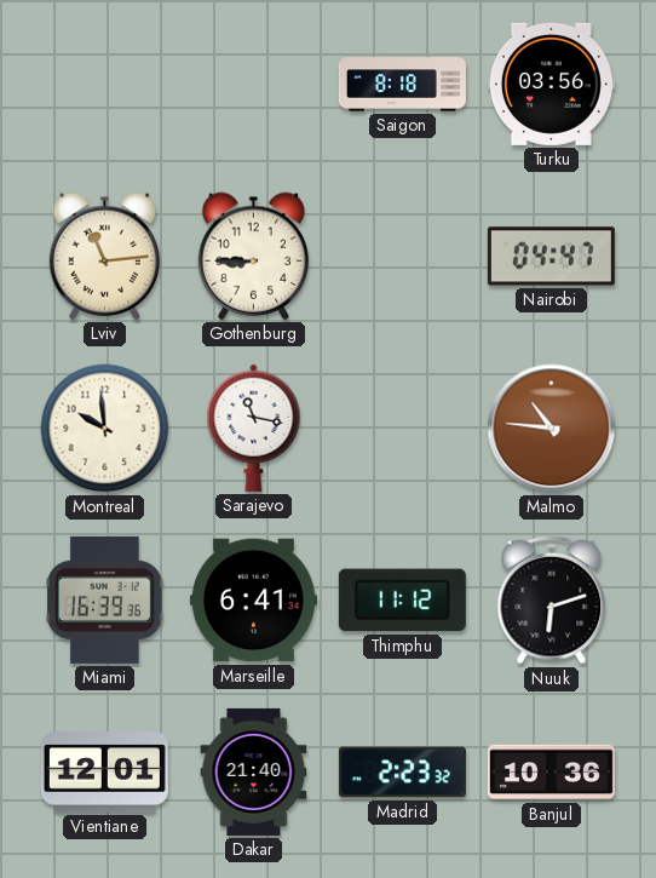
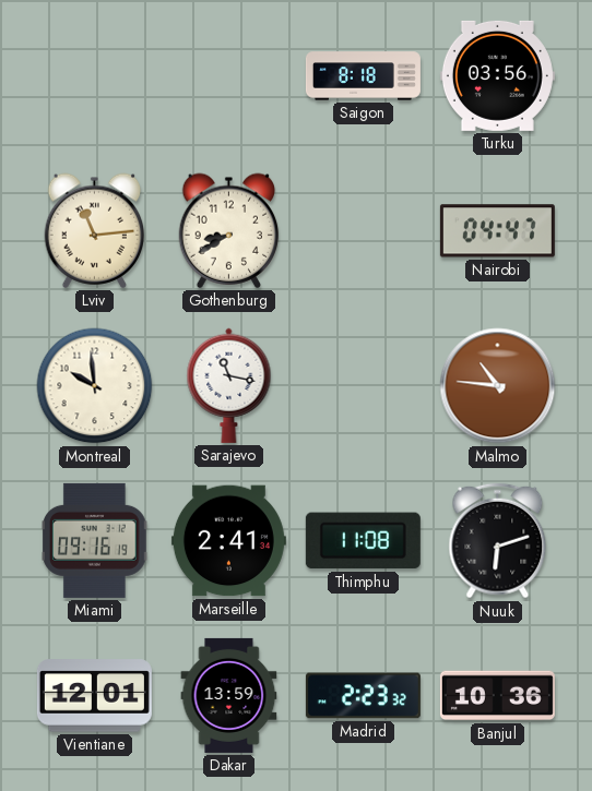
Gothenburg: 8:45 -> 8:40
Miami: 16:39 -> 09:16
Marseille: 6:41 -> 2:41
Thimphu: 11:12 -> 11:08
Dakar: 21:40 -> 13:59
